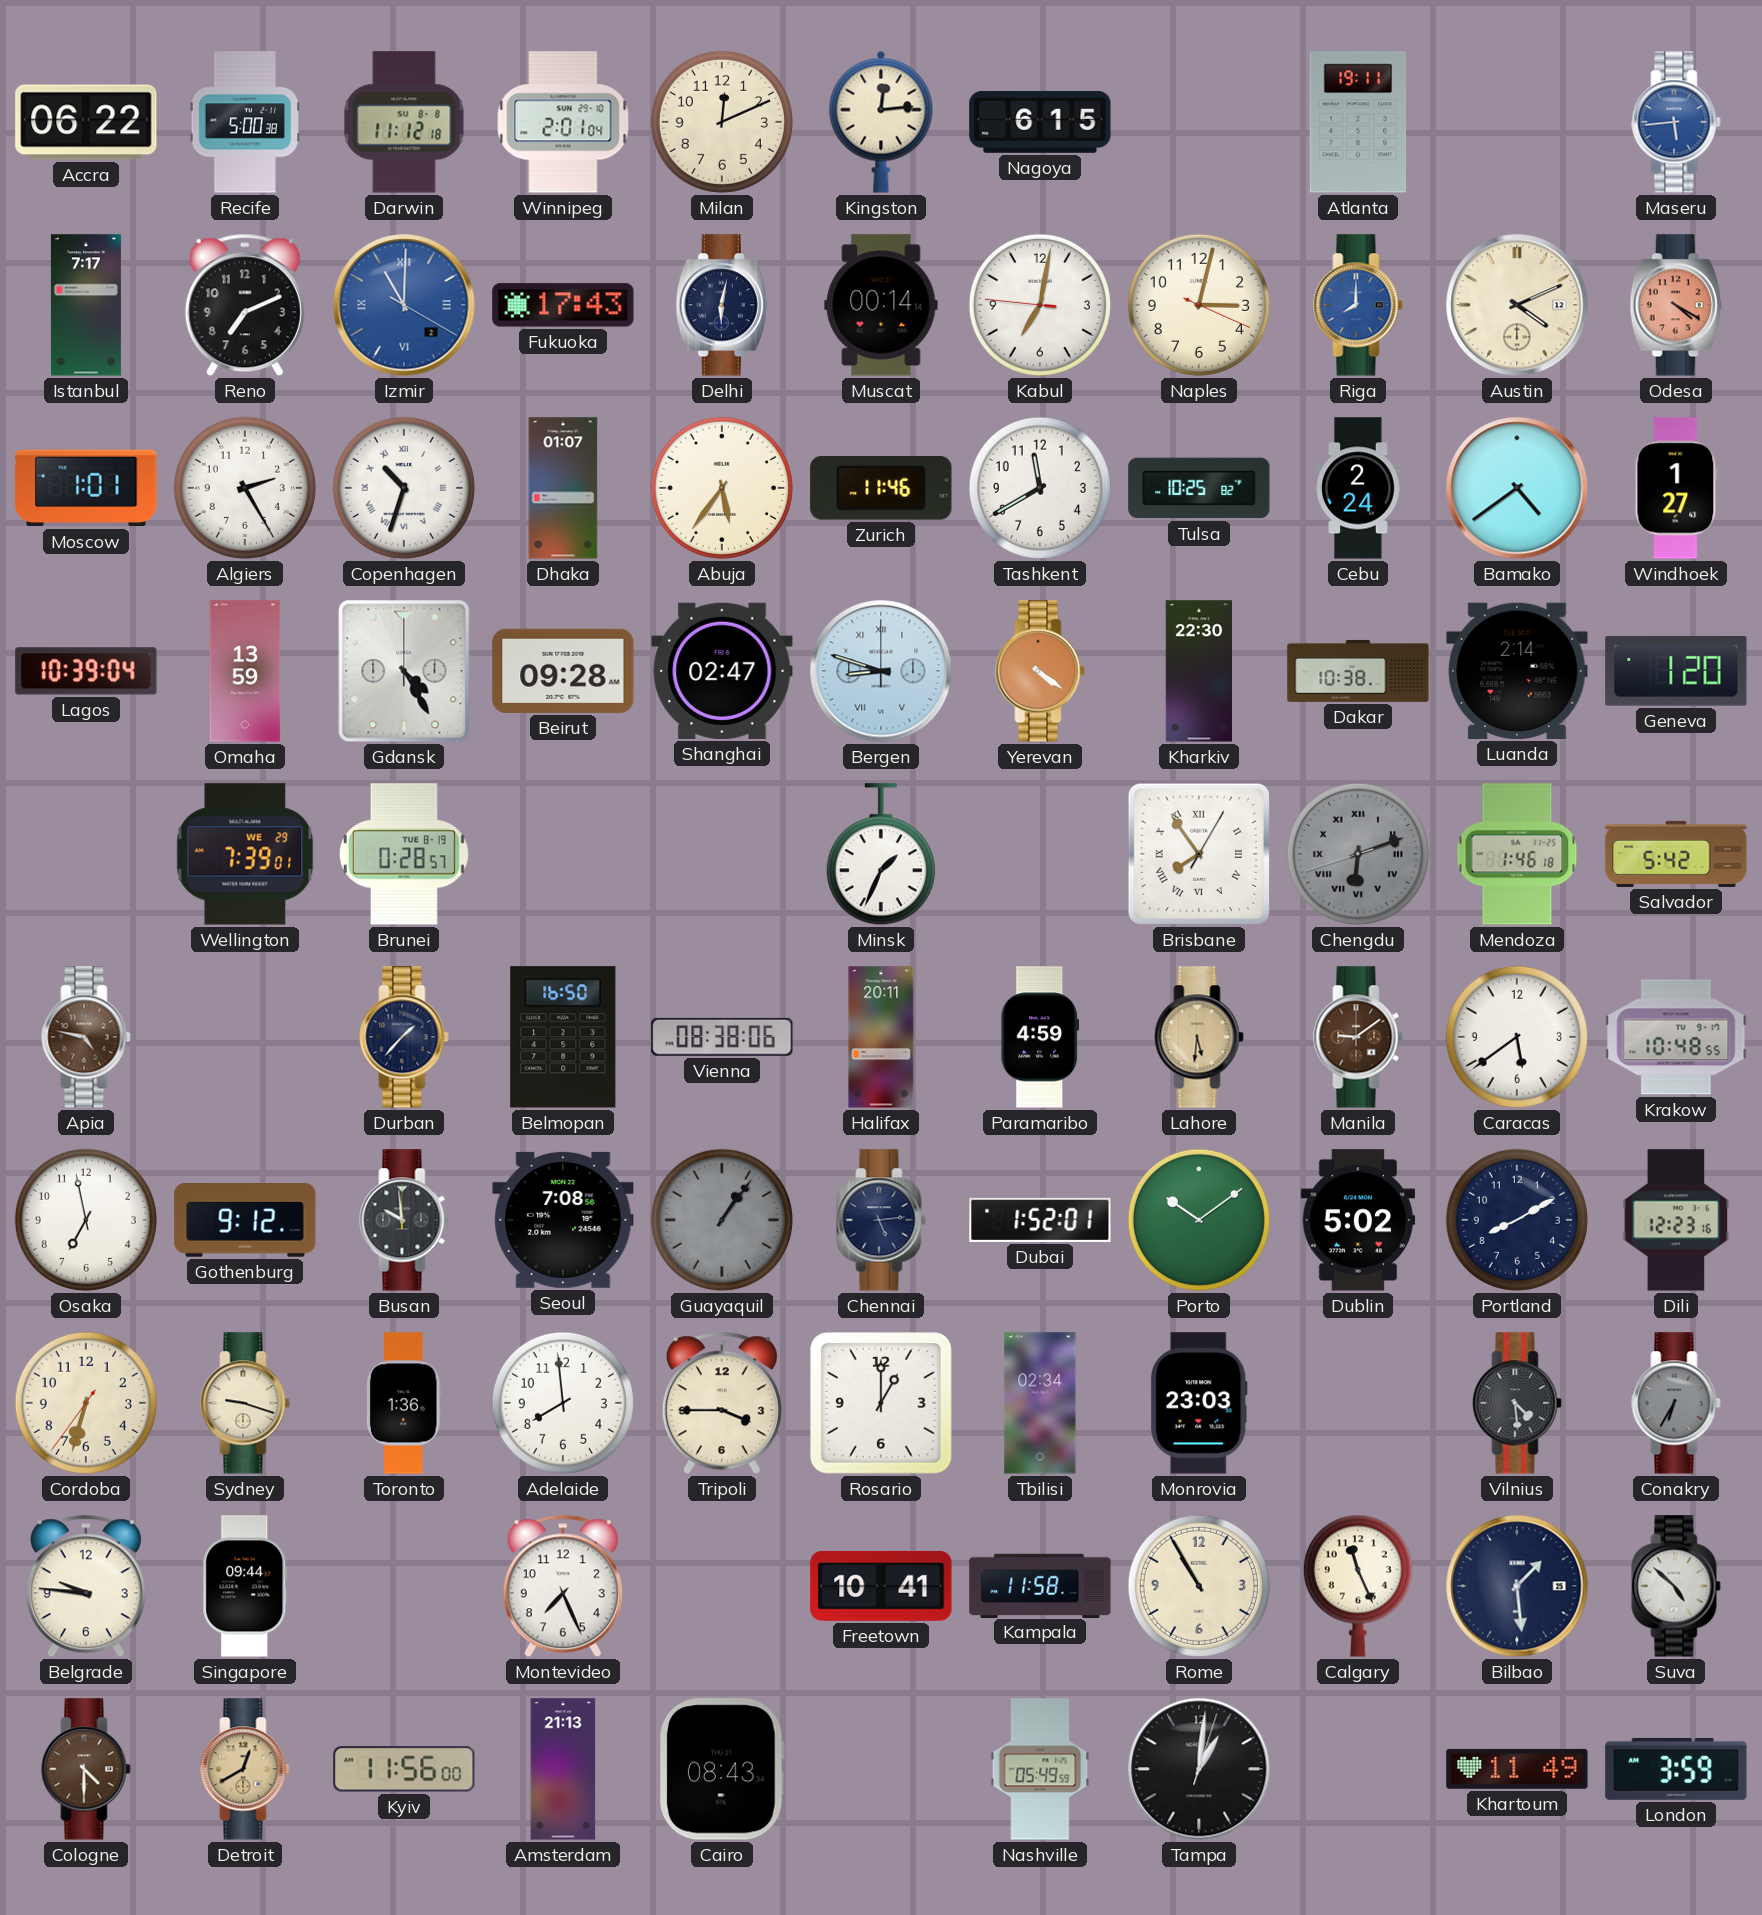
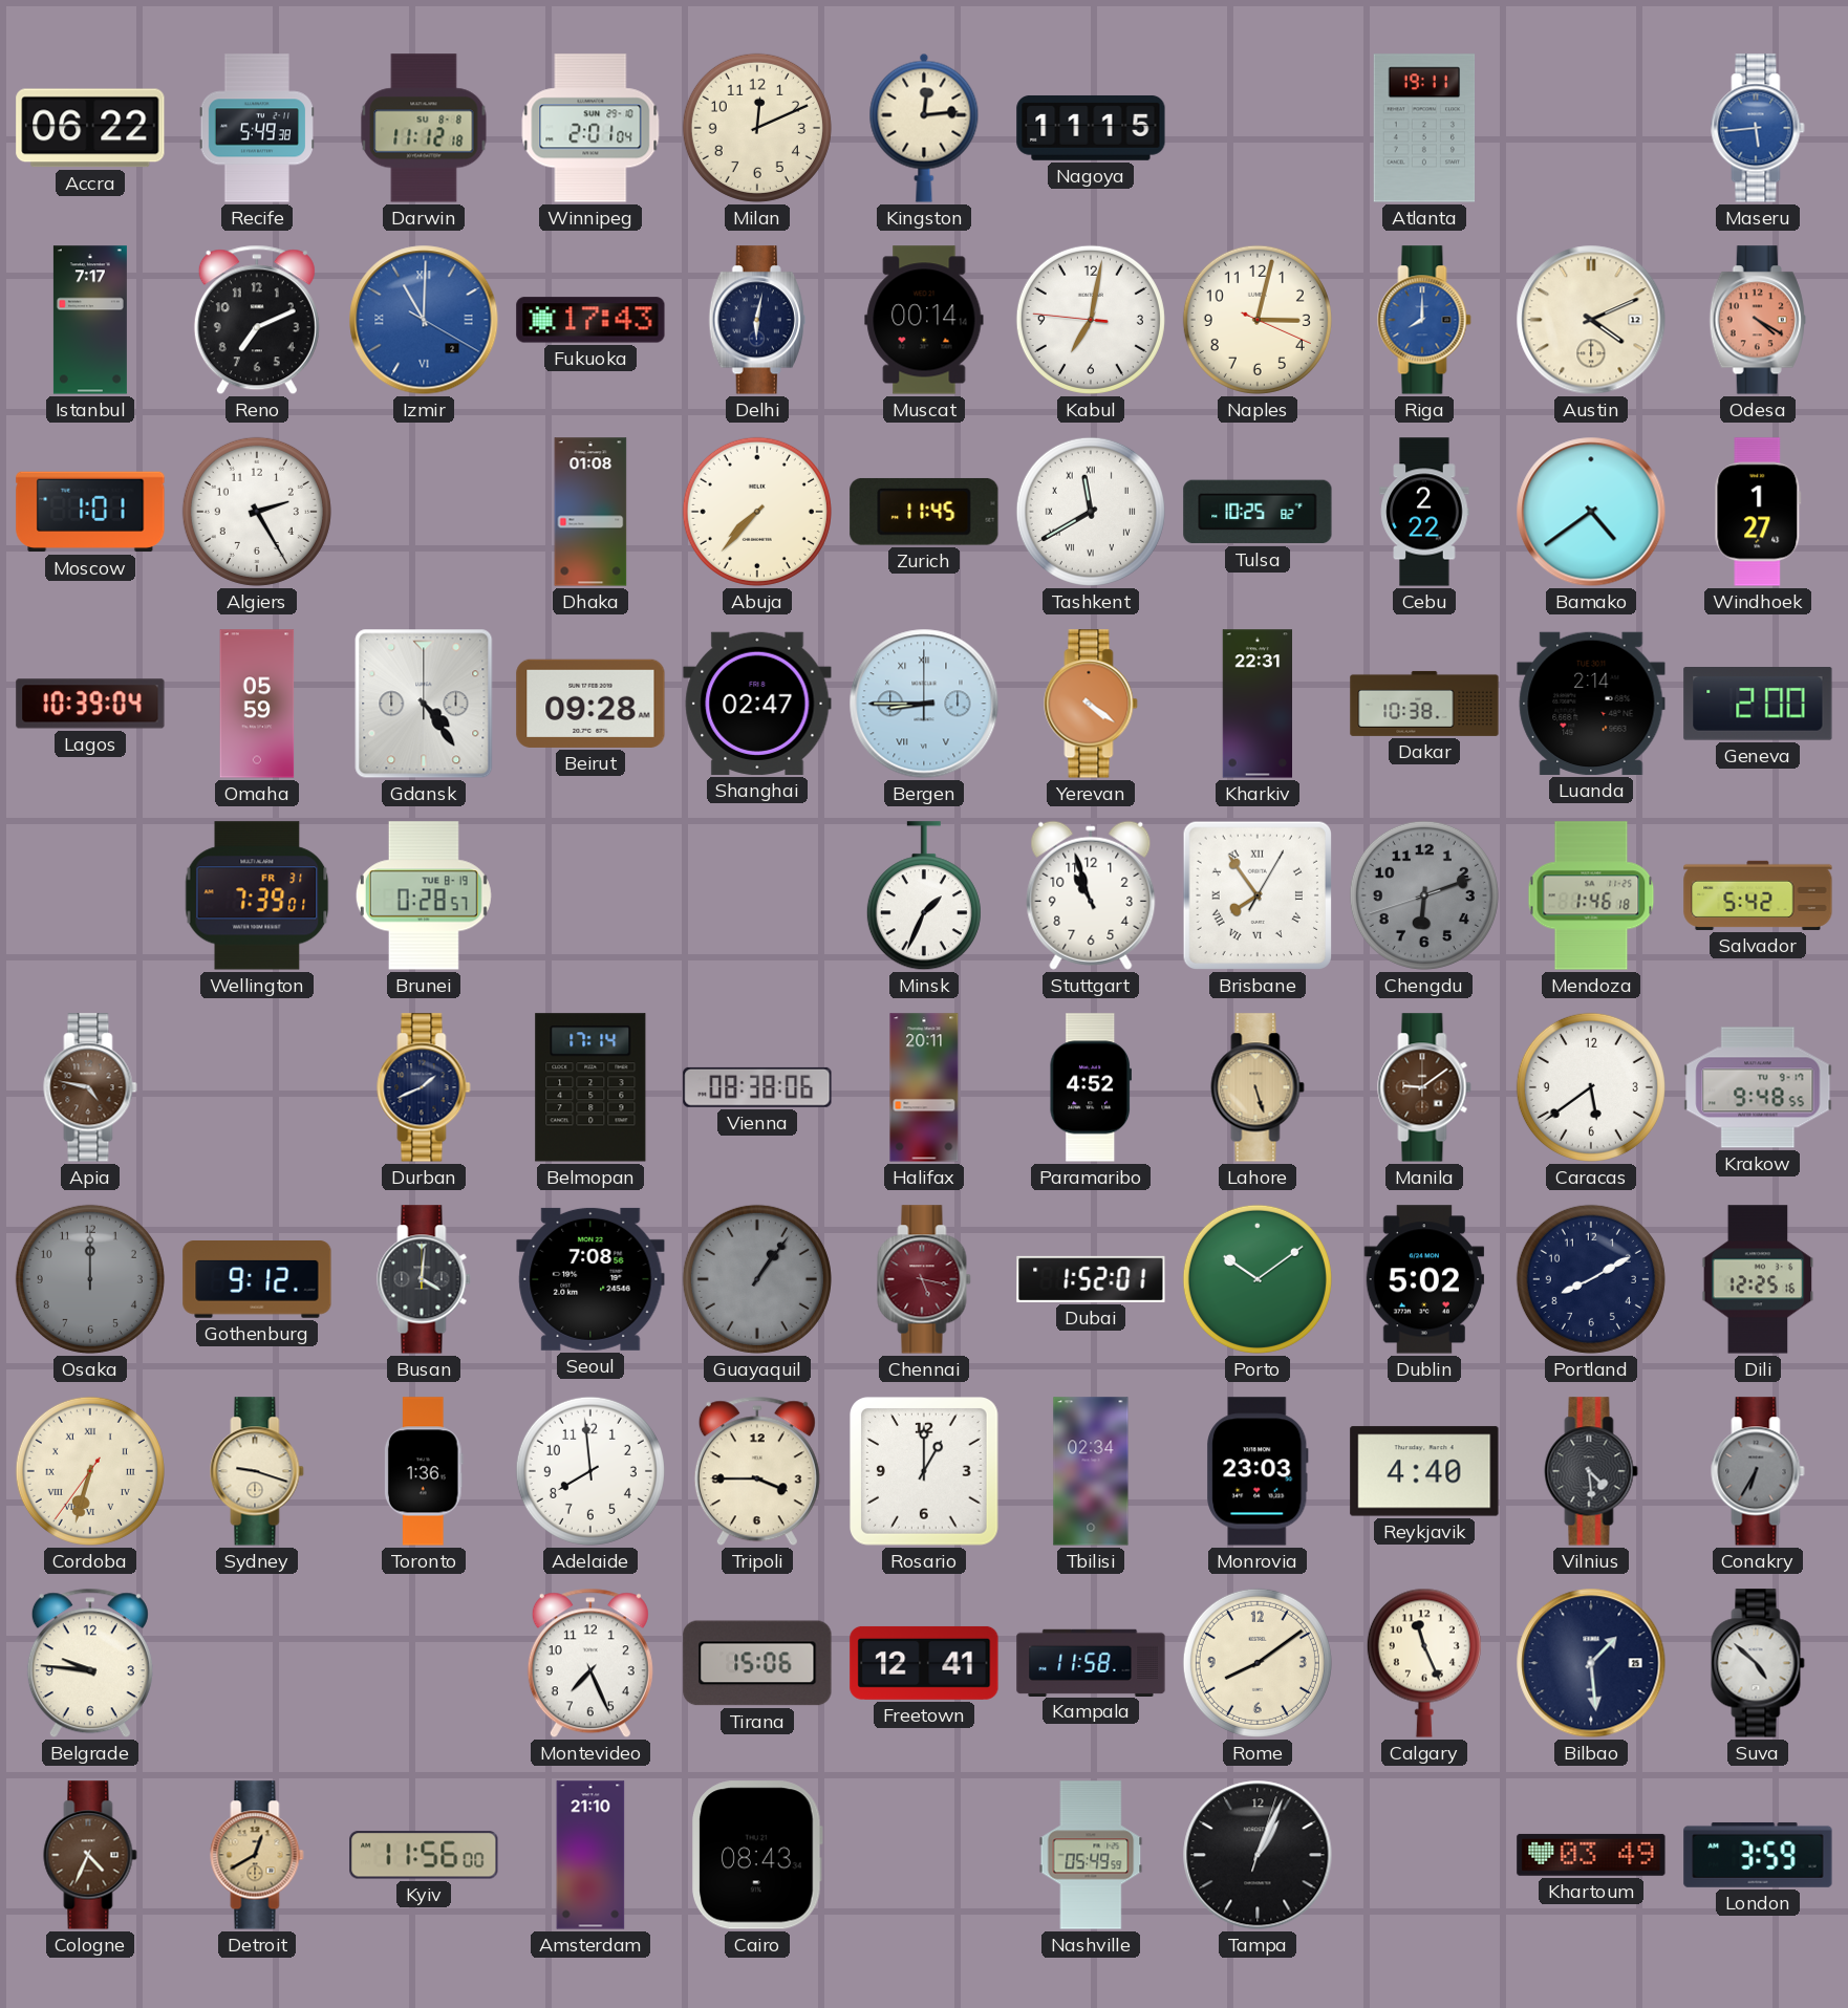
Recife: 5:00 -> 5:49
Nagoya: 6:15 -> 11:15
Copenhagen: 10:33 -> none
Dhaka: 01:07 -> 01:08
Abuja: 5:36 -> 7:37
Zurich: 11:46 -> 11:45
Tashkent numerals: Arabic -> Roman
Cebu: 2:24 -> 2:22
Omaha: 13:59 -> 05:59
Gdansk: 4:25 -> 4:24
Bergen: 8:48 -> 8:45
Kharkiv: 22:30 -> 22:31
Geneva: 1:20 -> 2:00
Wellington date: WE 29 -> FR 31
Stuttgart: none -> 10:57
Chengdu numerals: Roman -> Arabic
Durban: 1:37 -> 1:41
Belmopan: 16:50 -> 17:14
Paramaribo: 4:59 -> 4:52
Lahore: 5:31 -> 5:27
Krakow: 10:48 -> 9:48
Osaka: 6:58 -> 12:00
Osaka dial: white -> grey
Busan: 9:59 -> 4:01
Chennai: 5:14 -> 5:17
Chennai dial: navy -> burgundy
Dili: 12:23 -> 12:25
Cordoba numerals: Arabic -> Roman
Reykjavik: none -> 4:40
Singapore: 09:44 -> none
Tirana: none -> 15:06
Freetown: 10:41 -> 12:41
Rome: 10:55 -> 8:09
Cologne: 4:30 -> 4:34
Amsterdam: 21:13 -> 21:10
Tampa: 1:01 -> 1:04
Khartoum: 11:49 -> 03:49
